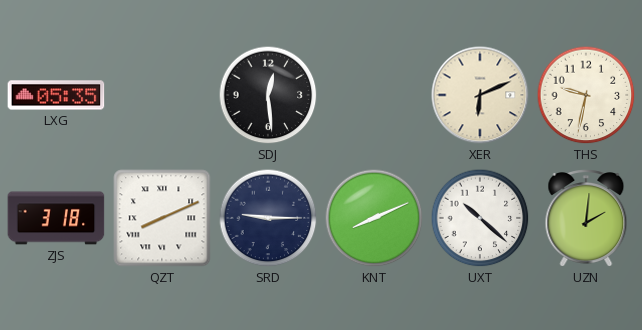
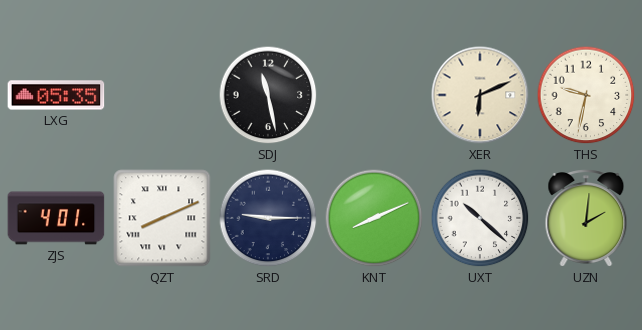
SDJ: 12:29 -> 11:28
ZJS: 3:18 -> 4:01
